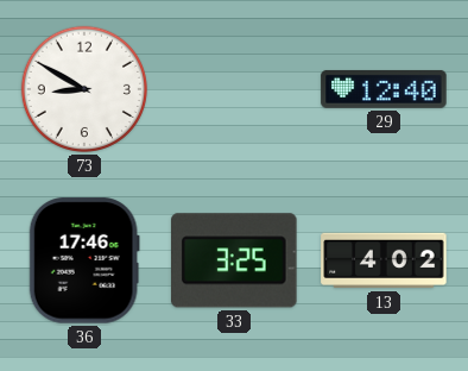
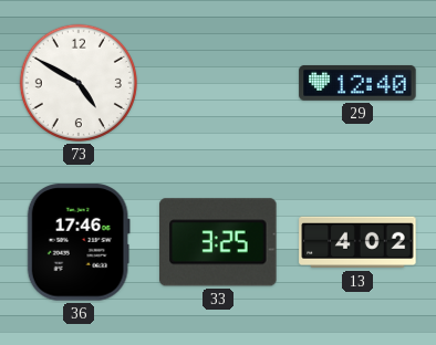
73: 8:50 -> 4:50
